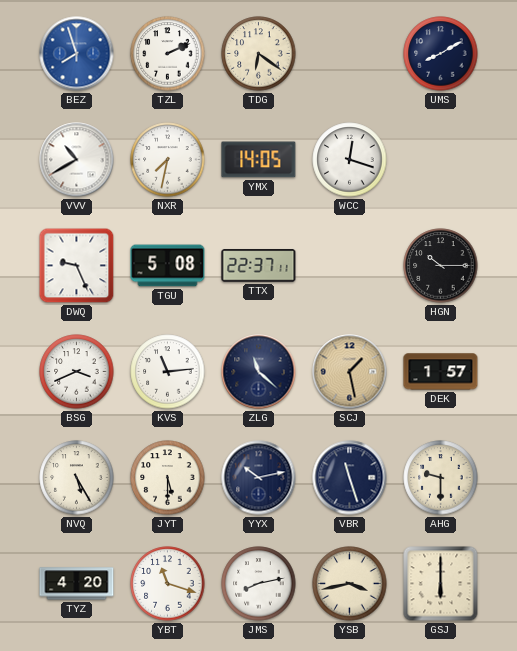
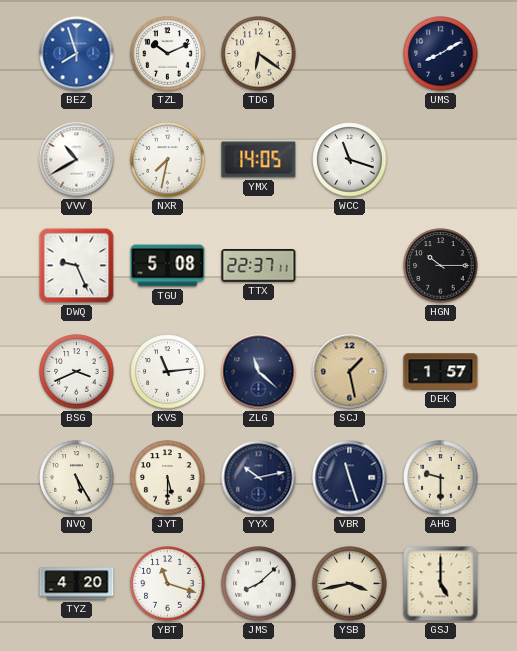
TZL: 2:11 -> 10:11
WCC: 12:18 -> 11:18
JMS: 8:13 -> 8:08
GSJ: 6:00 -> 5:00
